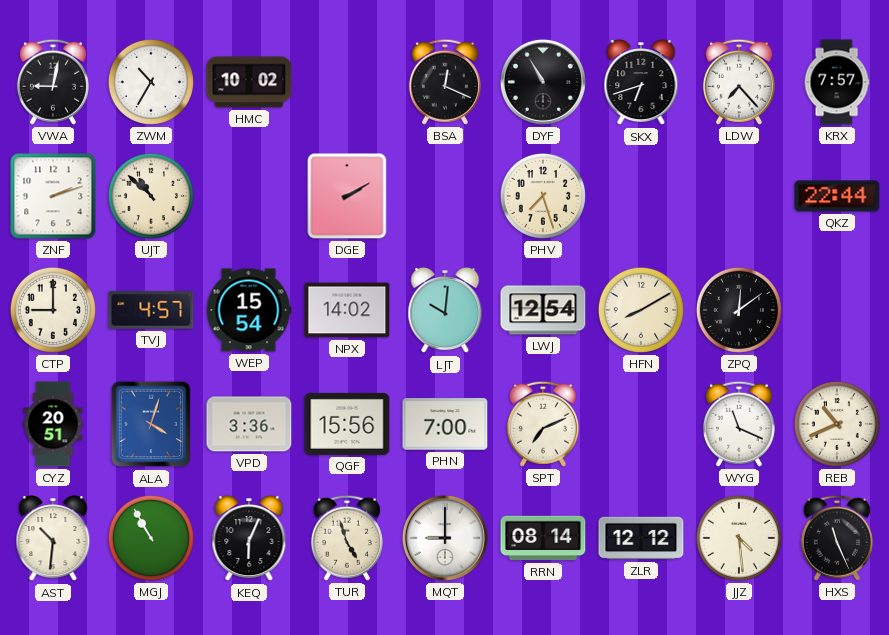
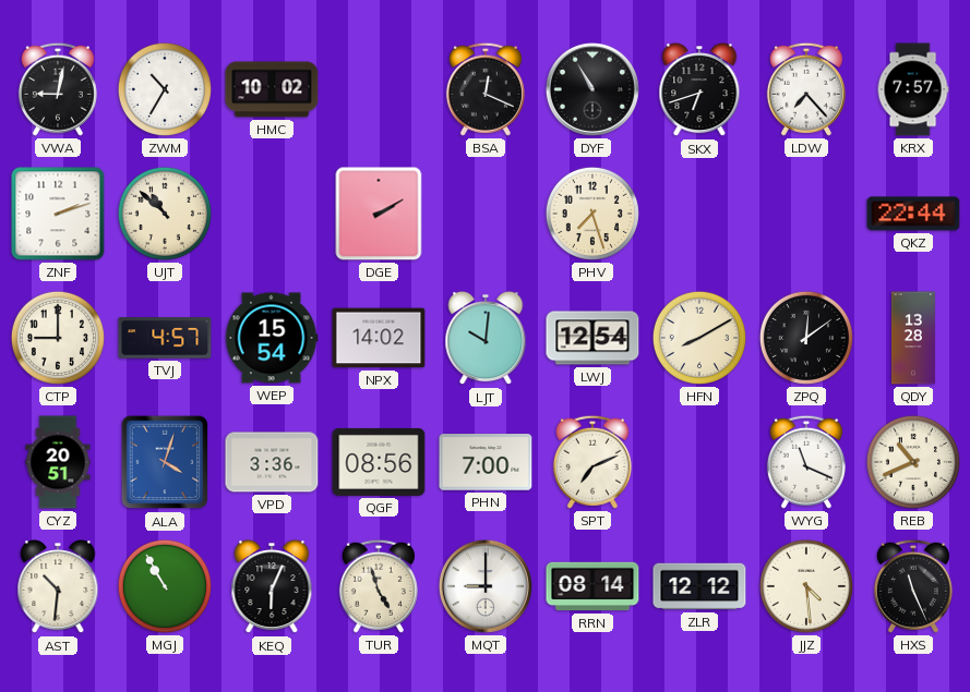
QDY: none -> 13:28
QGF: 15:56 -> 08:56
